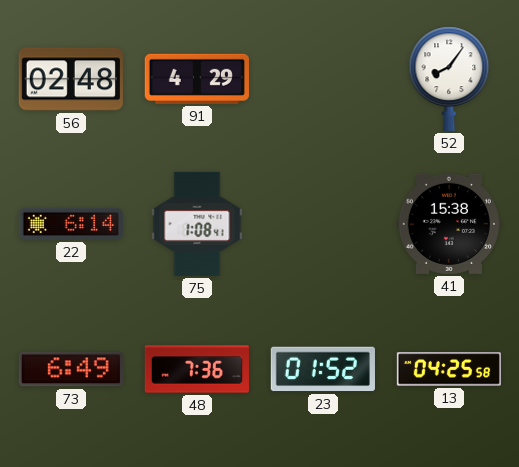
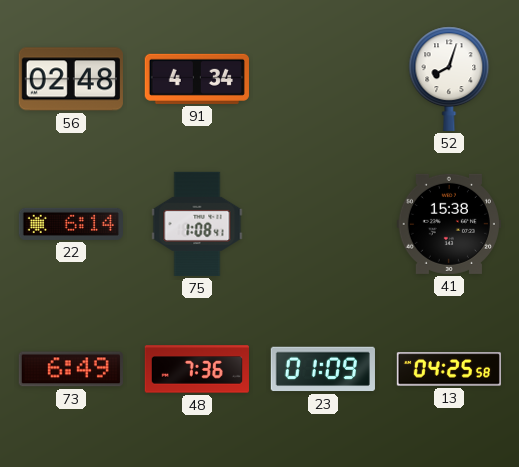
91: 4:29 -> 4:34
52: 8:06 -> 8:03
23: 01:52 -> 01:09
